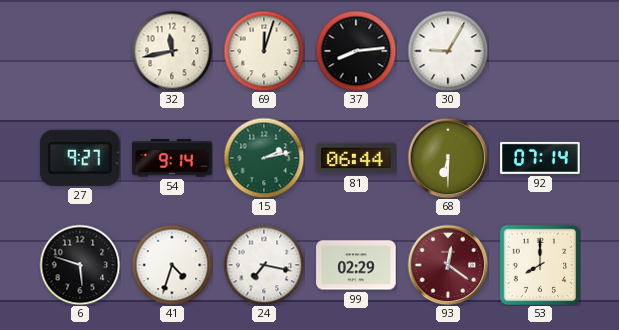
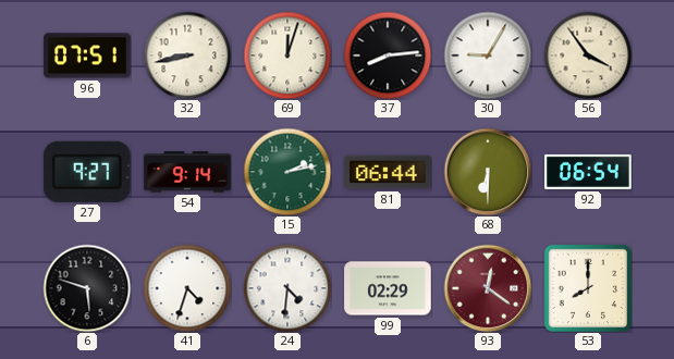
96: none -> 07:51
32: 11:43 -> 8:43
56: none -> 3:54
92: 07:14 -> 06:54
24: 7:17 -> 4:31
